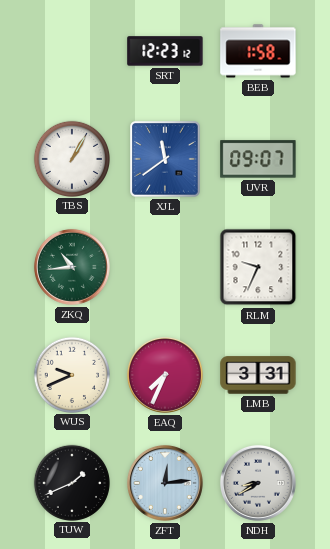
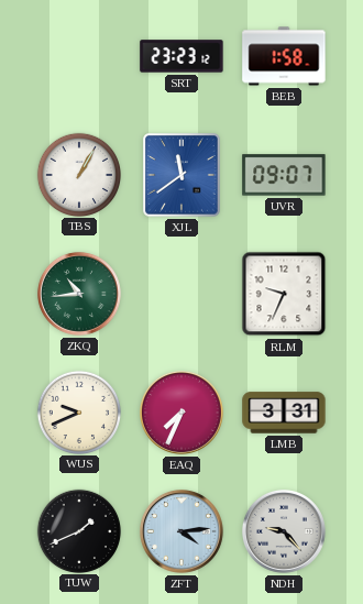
SRT: 12:23 -> 23:23
ZFT: 12:14 -> 4:14
NDH: 8:40 -> 9:23
